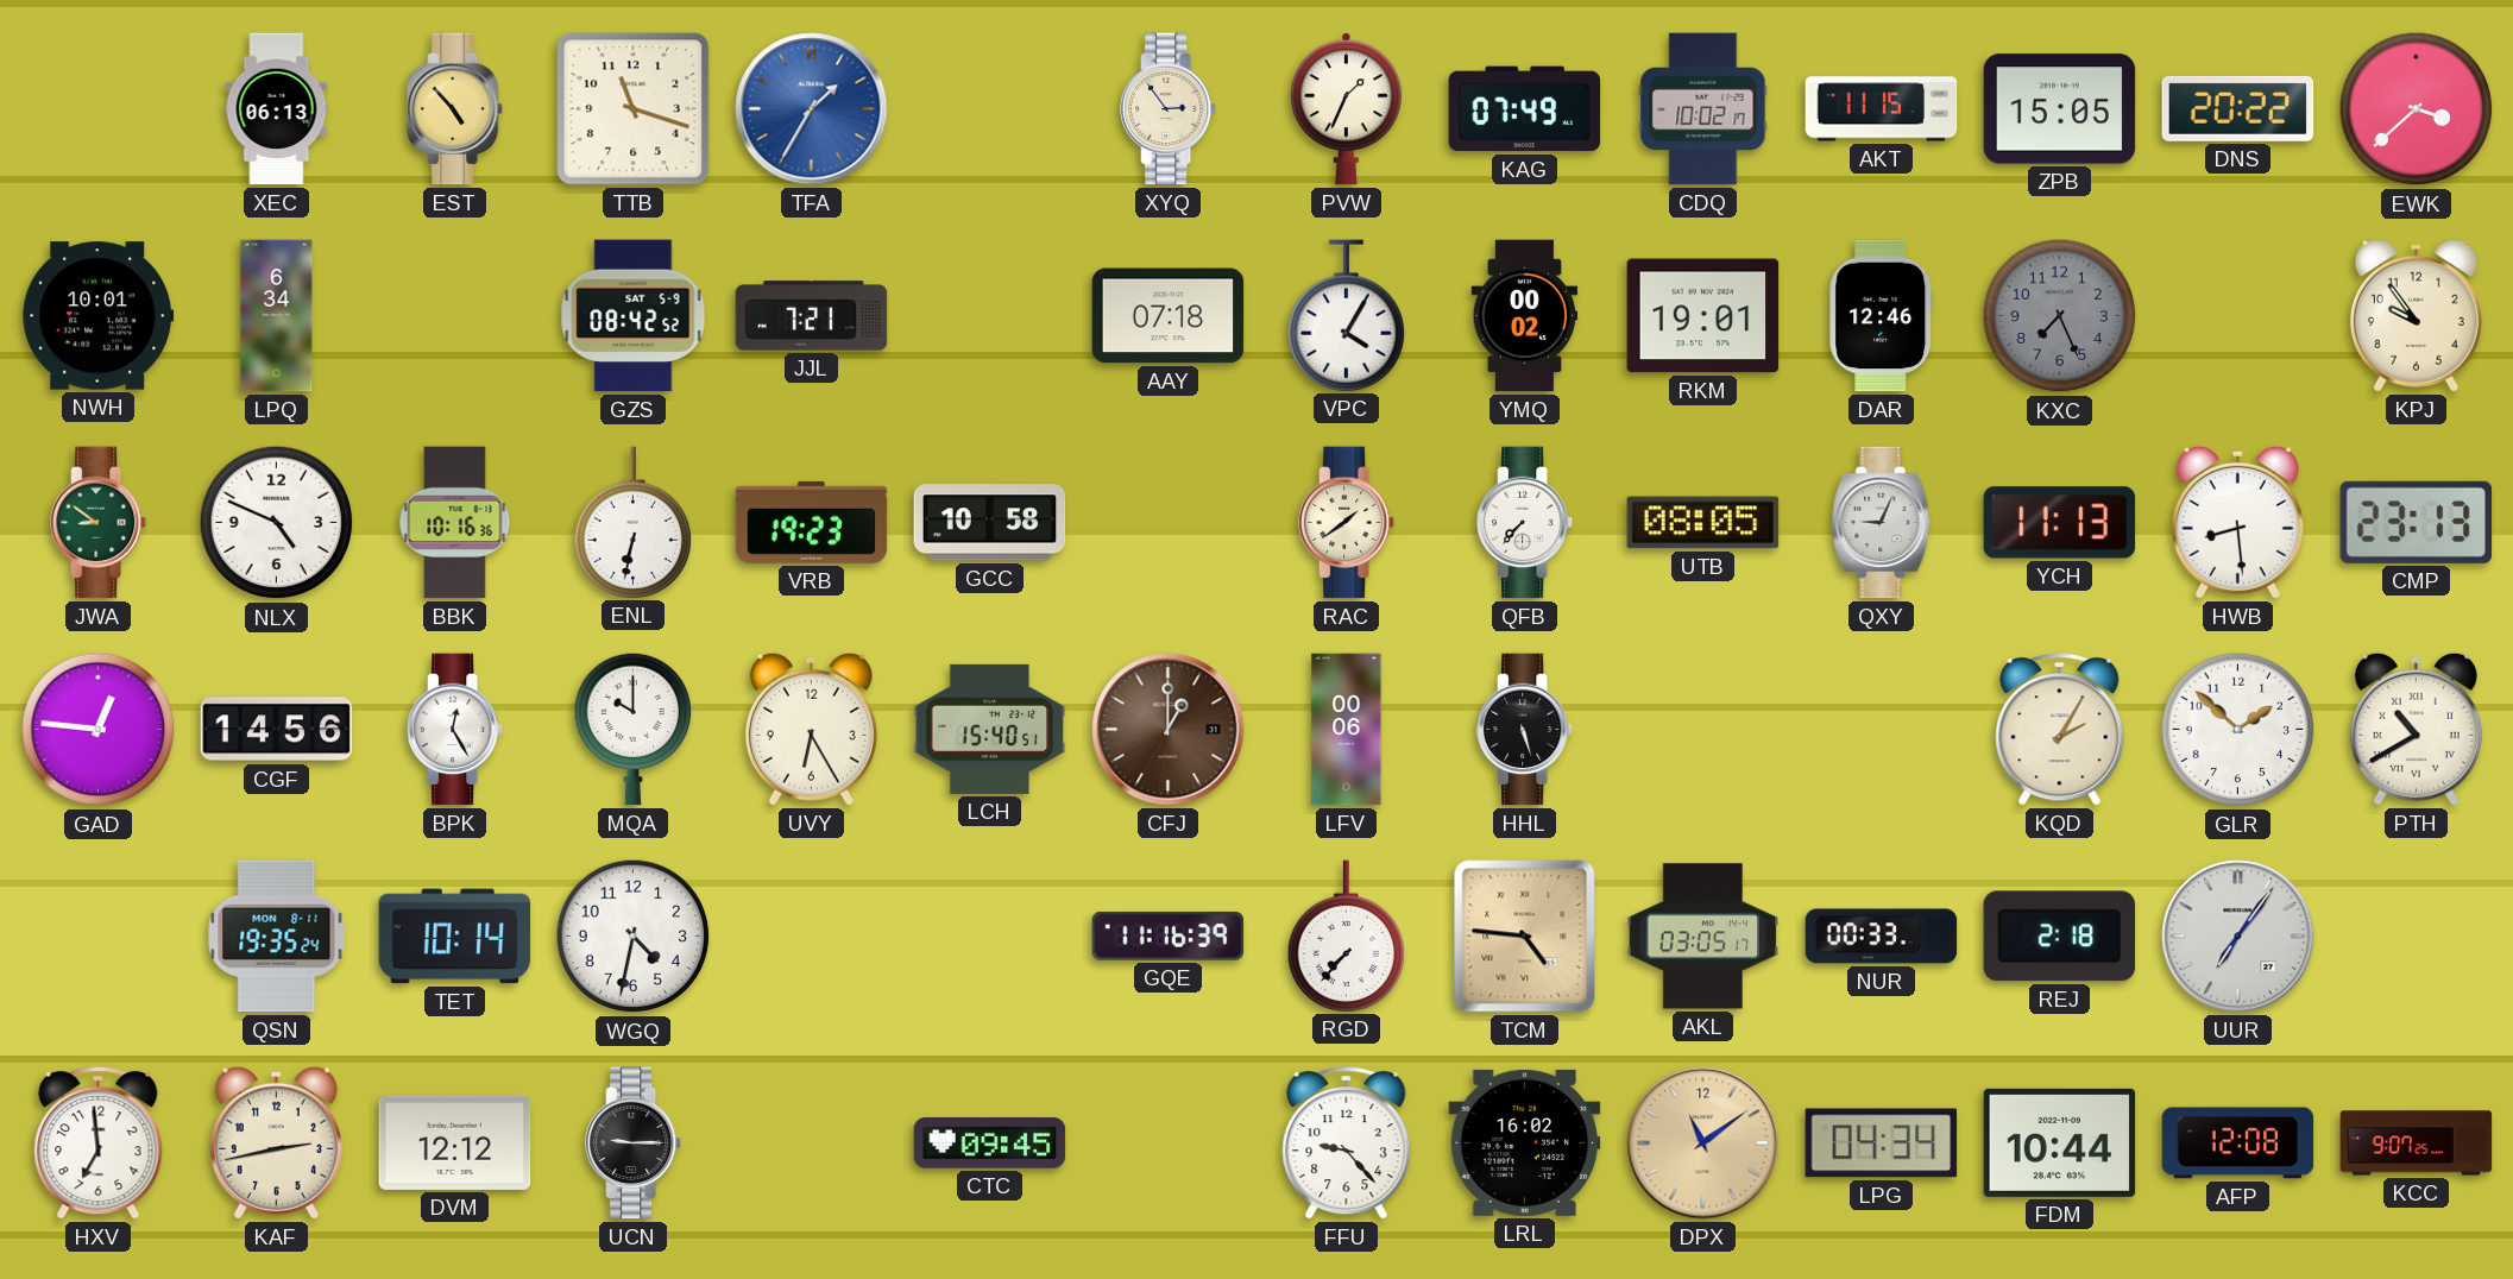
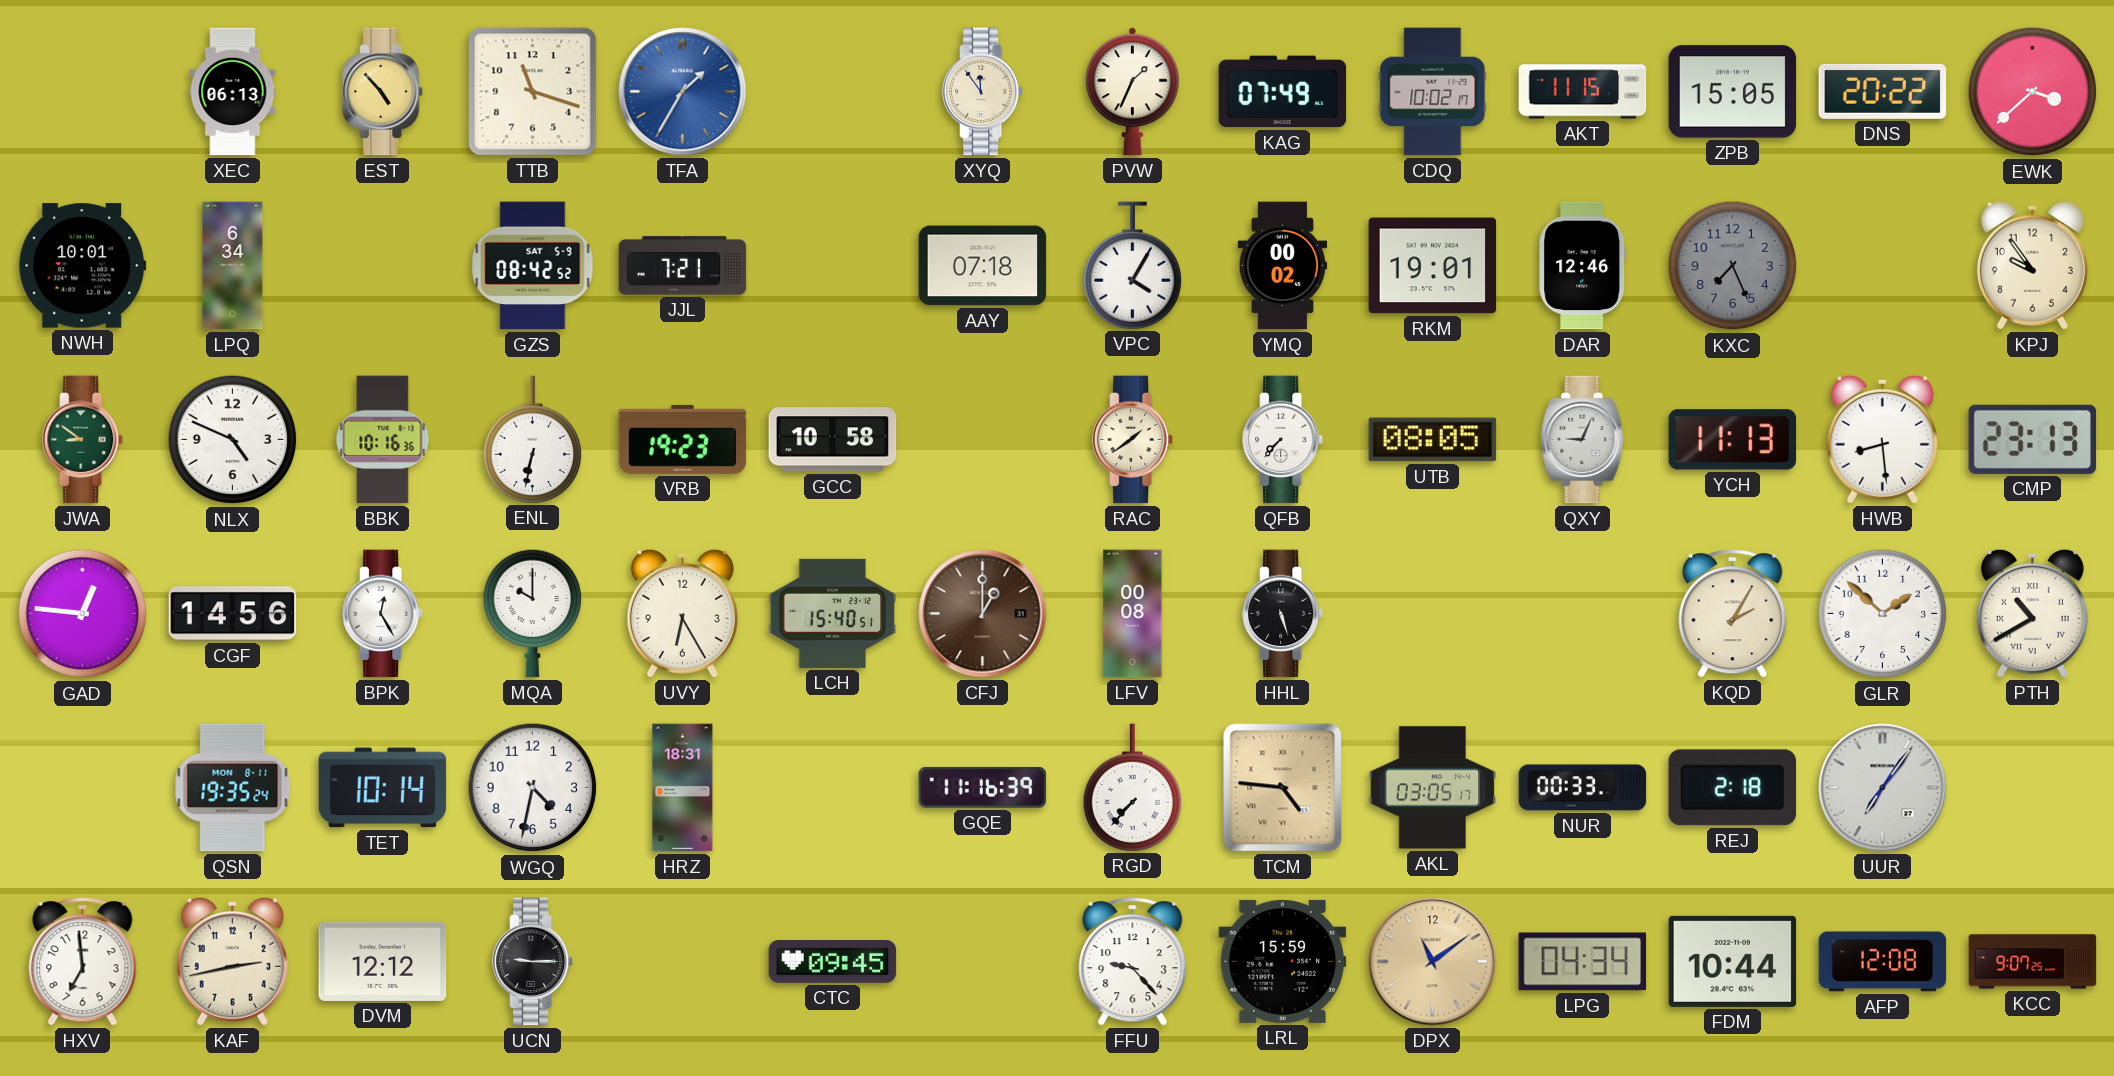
XYQ: 2:54 -> 11:54
LFV: 00:06 -> 00:08
HRZ: none -> 18:31
LRL: 16:02 -> 15:59
